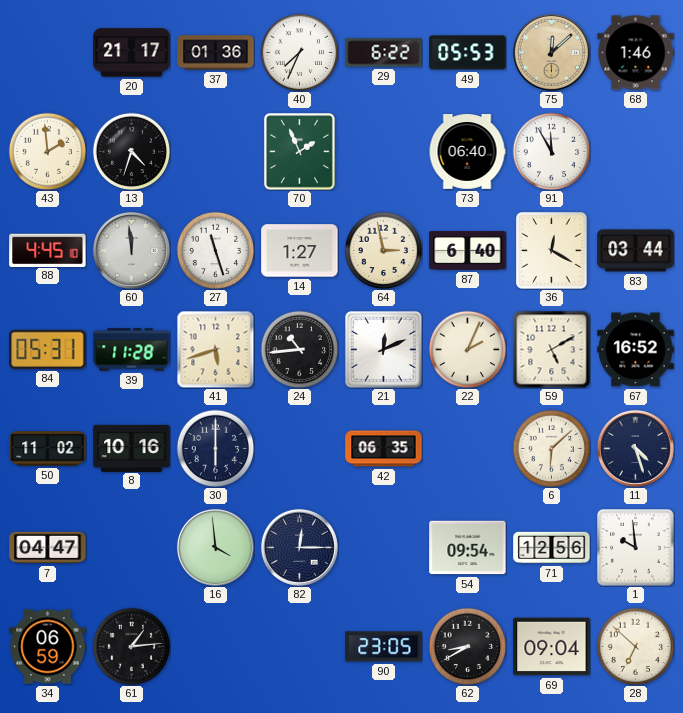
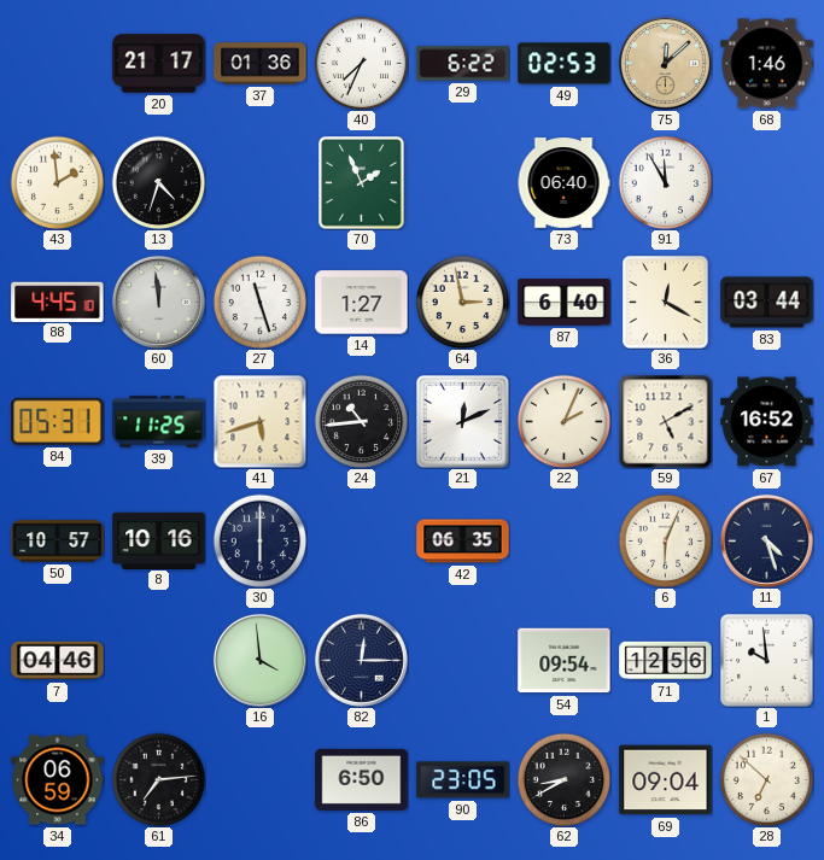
49: 05:53 -> 02:53
39: 11:28 -> 11:25
50: 11:02 -> 10:57
6: 6:08 -> 6:04
7: 04:47 -> 04:46
61: 1:14 -> 7:14
86: none -> 6:50
